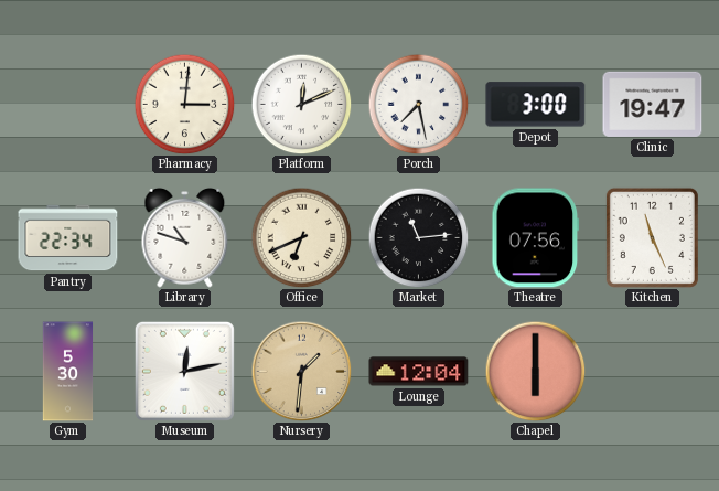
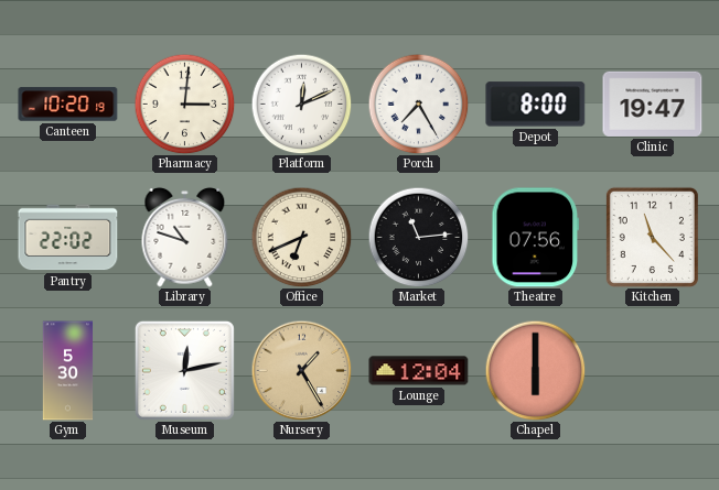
Canteen: none -> 10:20
Porch: 7:28 -> 7:25
Depot: 3:00 -> 8:00
Pantry: 22:34 -> 22:02
Kitchen: 11:26 -> 11:23
Nursery: 1:31 -> 1:25
